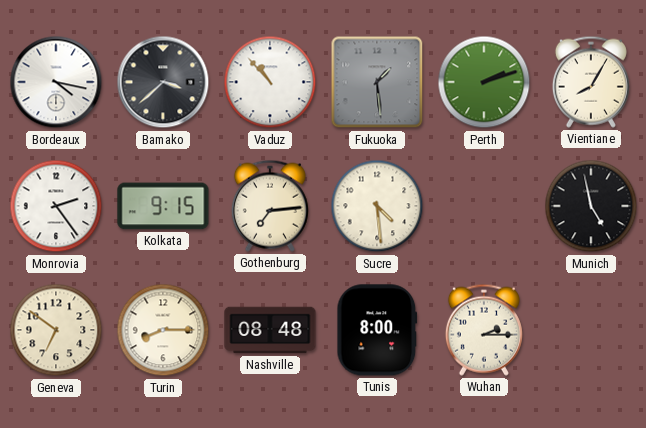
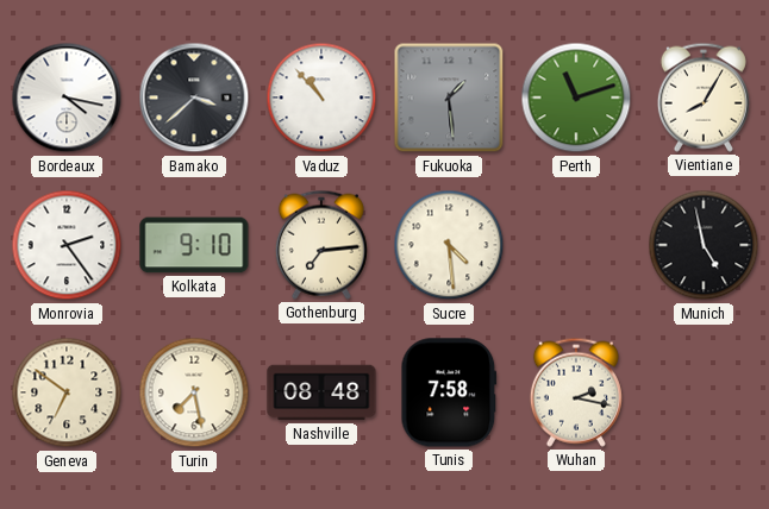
Perth: 2:12 -> 11:12
Kolkata: 9:15 -> 9:10
Turin: 8:15 -> 7:28
Tunis: 8:00 -> 7:58
Wuhan: 2:15 -> 2:17
